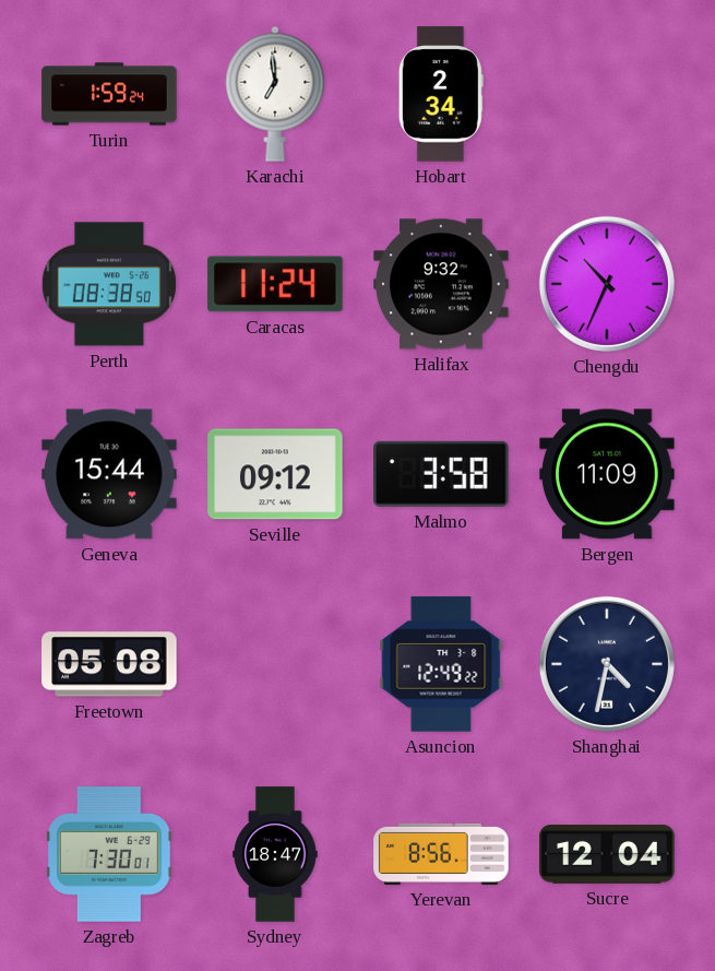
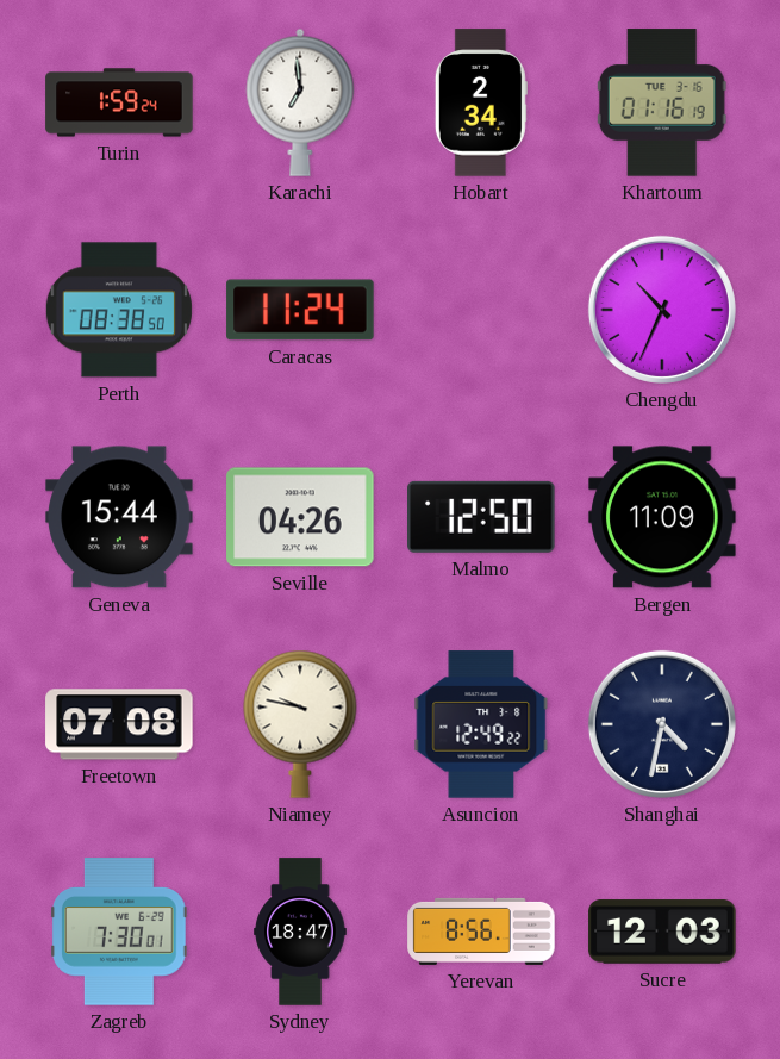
Khartoum: none -> 01:16
Halifax: 9:32 -> none
Seville: 09:12 -> 04:26
Malmo: 3:58 -> 12:50
Freetown: 05:08 -> 07:08
Niamey: none -> 9:47
Sucre: 12:04 -> 12:03
